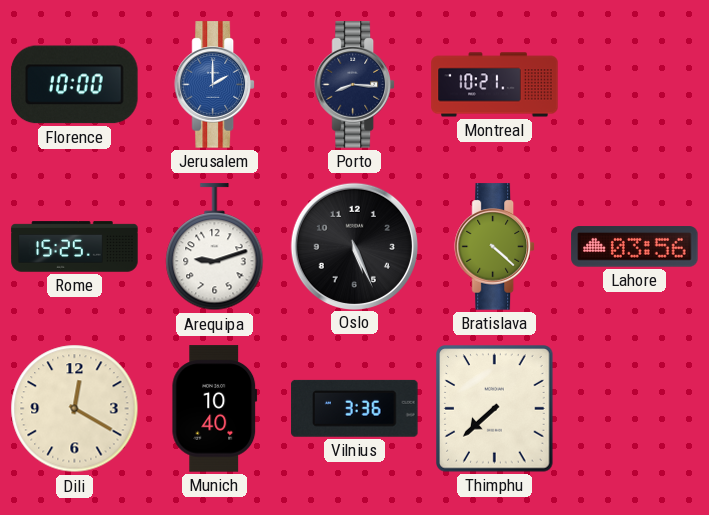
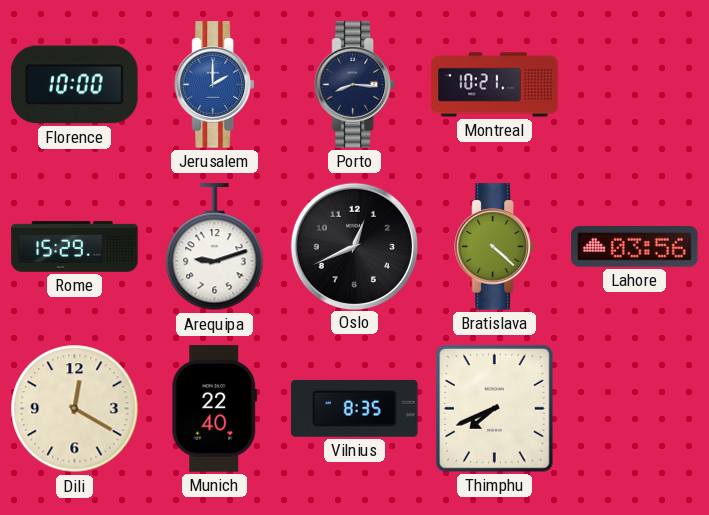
Rome: 15:25 -> 15:29
Oslo: 5:26 -> 12:41
Munich: 10:40 -> 22:40
Vilnius: 3:36 -> 8:35
Thimphu: 7:38 -> 7:41
